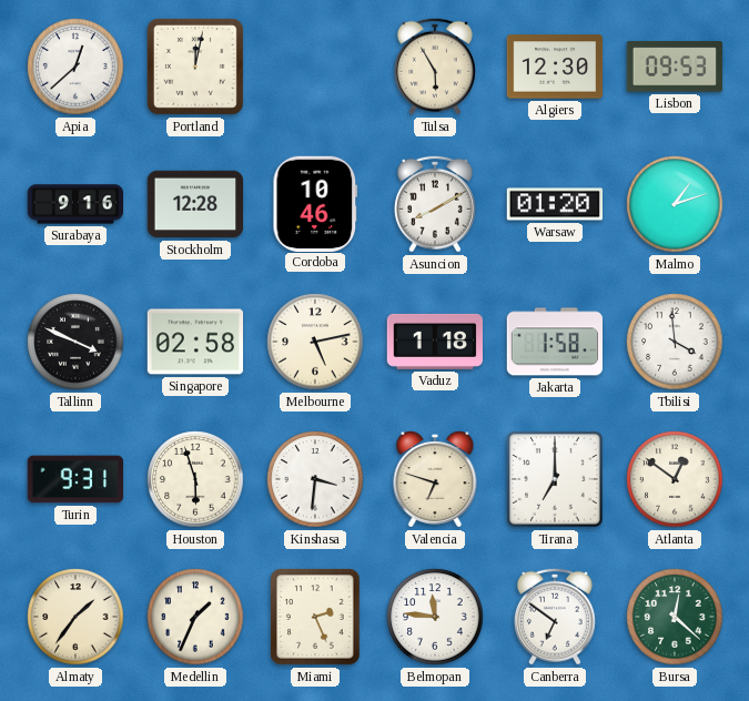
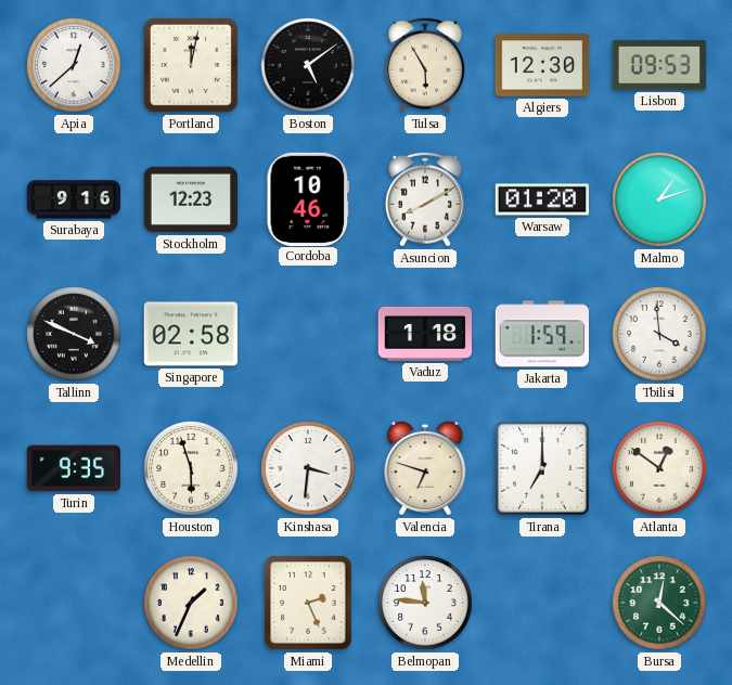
Boston: none -> 5:09
Stockholm: 12:28 -> 12:23
Melbourne: 5:13 -> none
Jakarta: 1:58 -> 1:59
Turin: 9:31 -> 9:35
Almaty: 1:36 -> none
Canberra: 6:51 -> none
